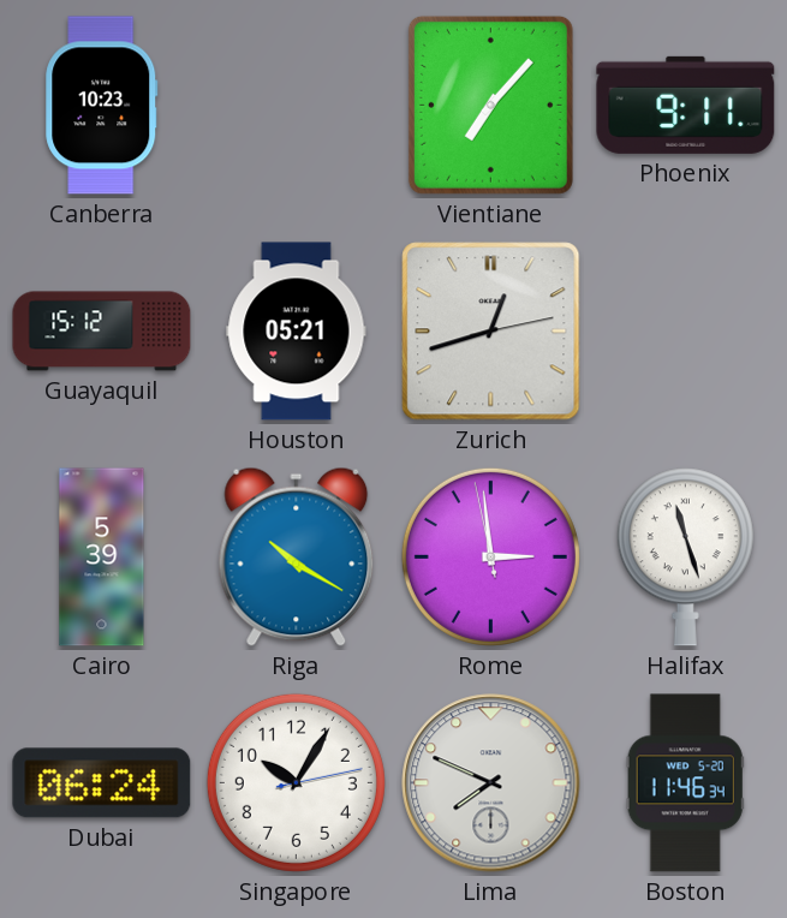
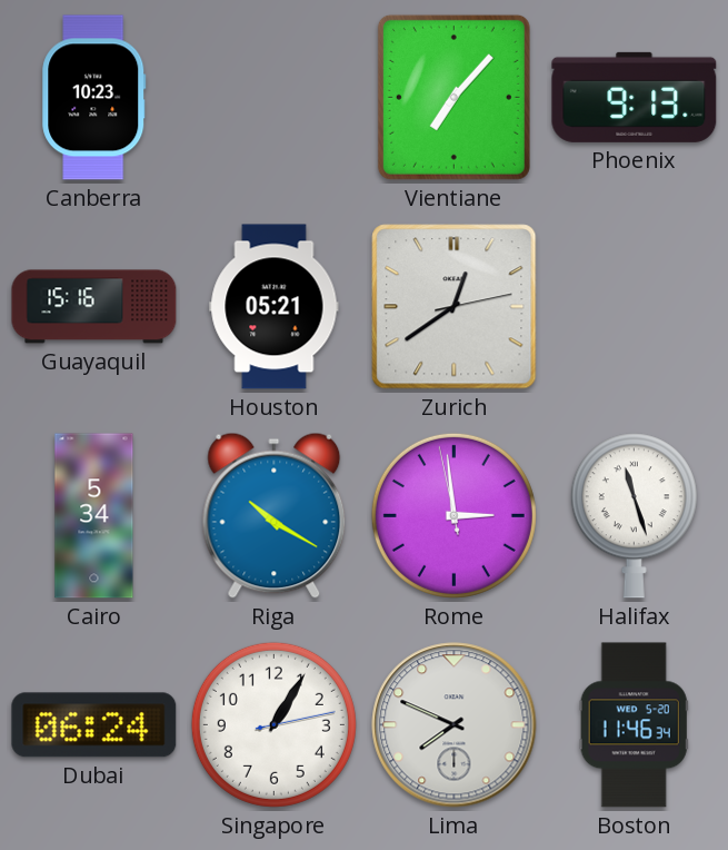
Phoenix: 9:11 -> 9:13
Guayaquil: 15:12 -> 15:16
Zurich: 12:42 -> 12:39
Cairo: 5:39 -> 5:34
Singapore: 10:05 -> 1:05
